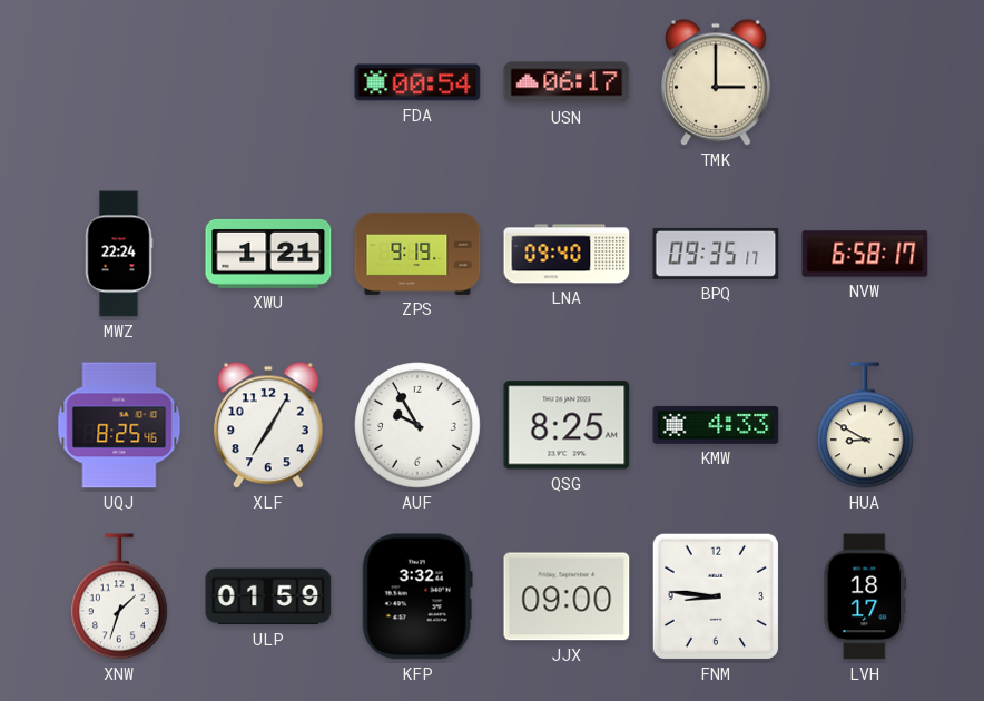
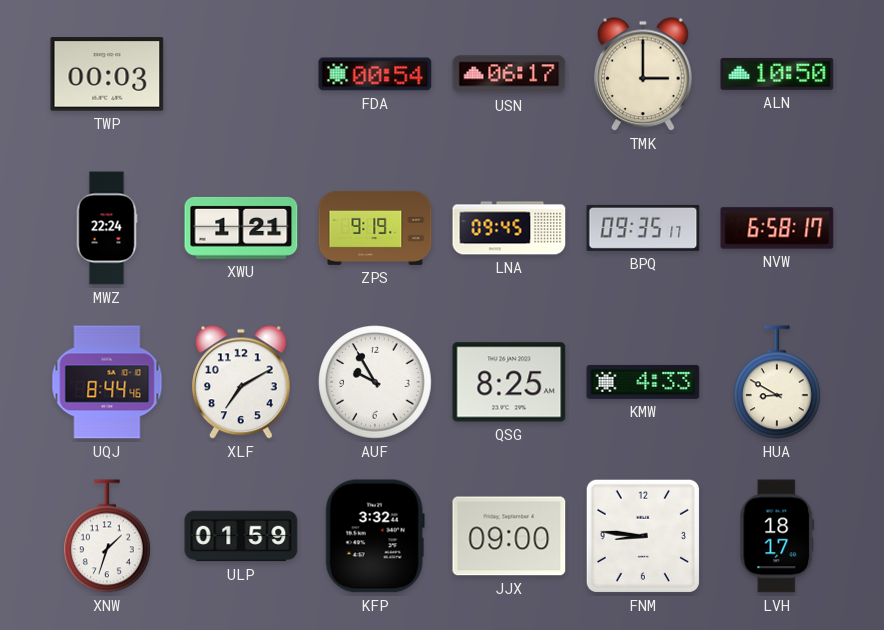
TWP: none -> 00:03
ALN: none -> 10:50
LNA: 09:40 -> 09:45
UQJ: 8:25 -> 8:44
XLF: 7:05 -> 7:10
